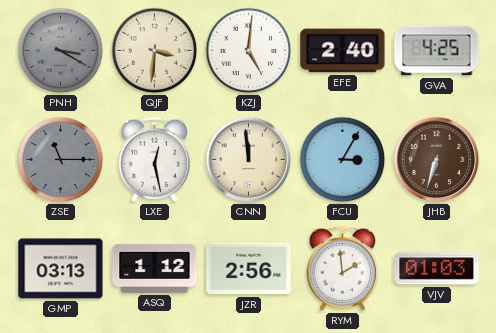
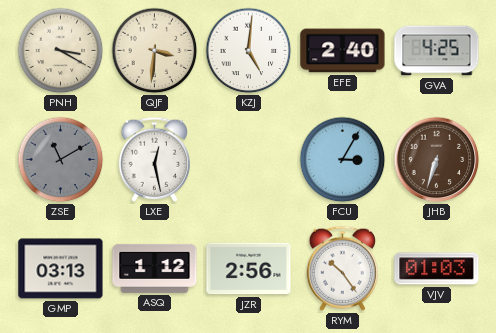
PNH dial: grey -> cream
ZSE: 11:15 -> 11:10
CNN: 11:59 -> none
RYM: 1:59 -> 10:24
